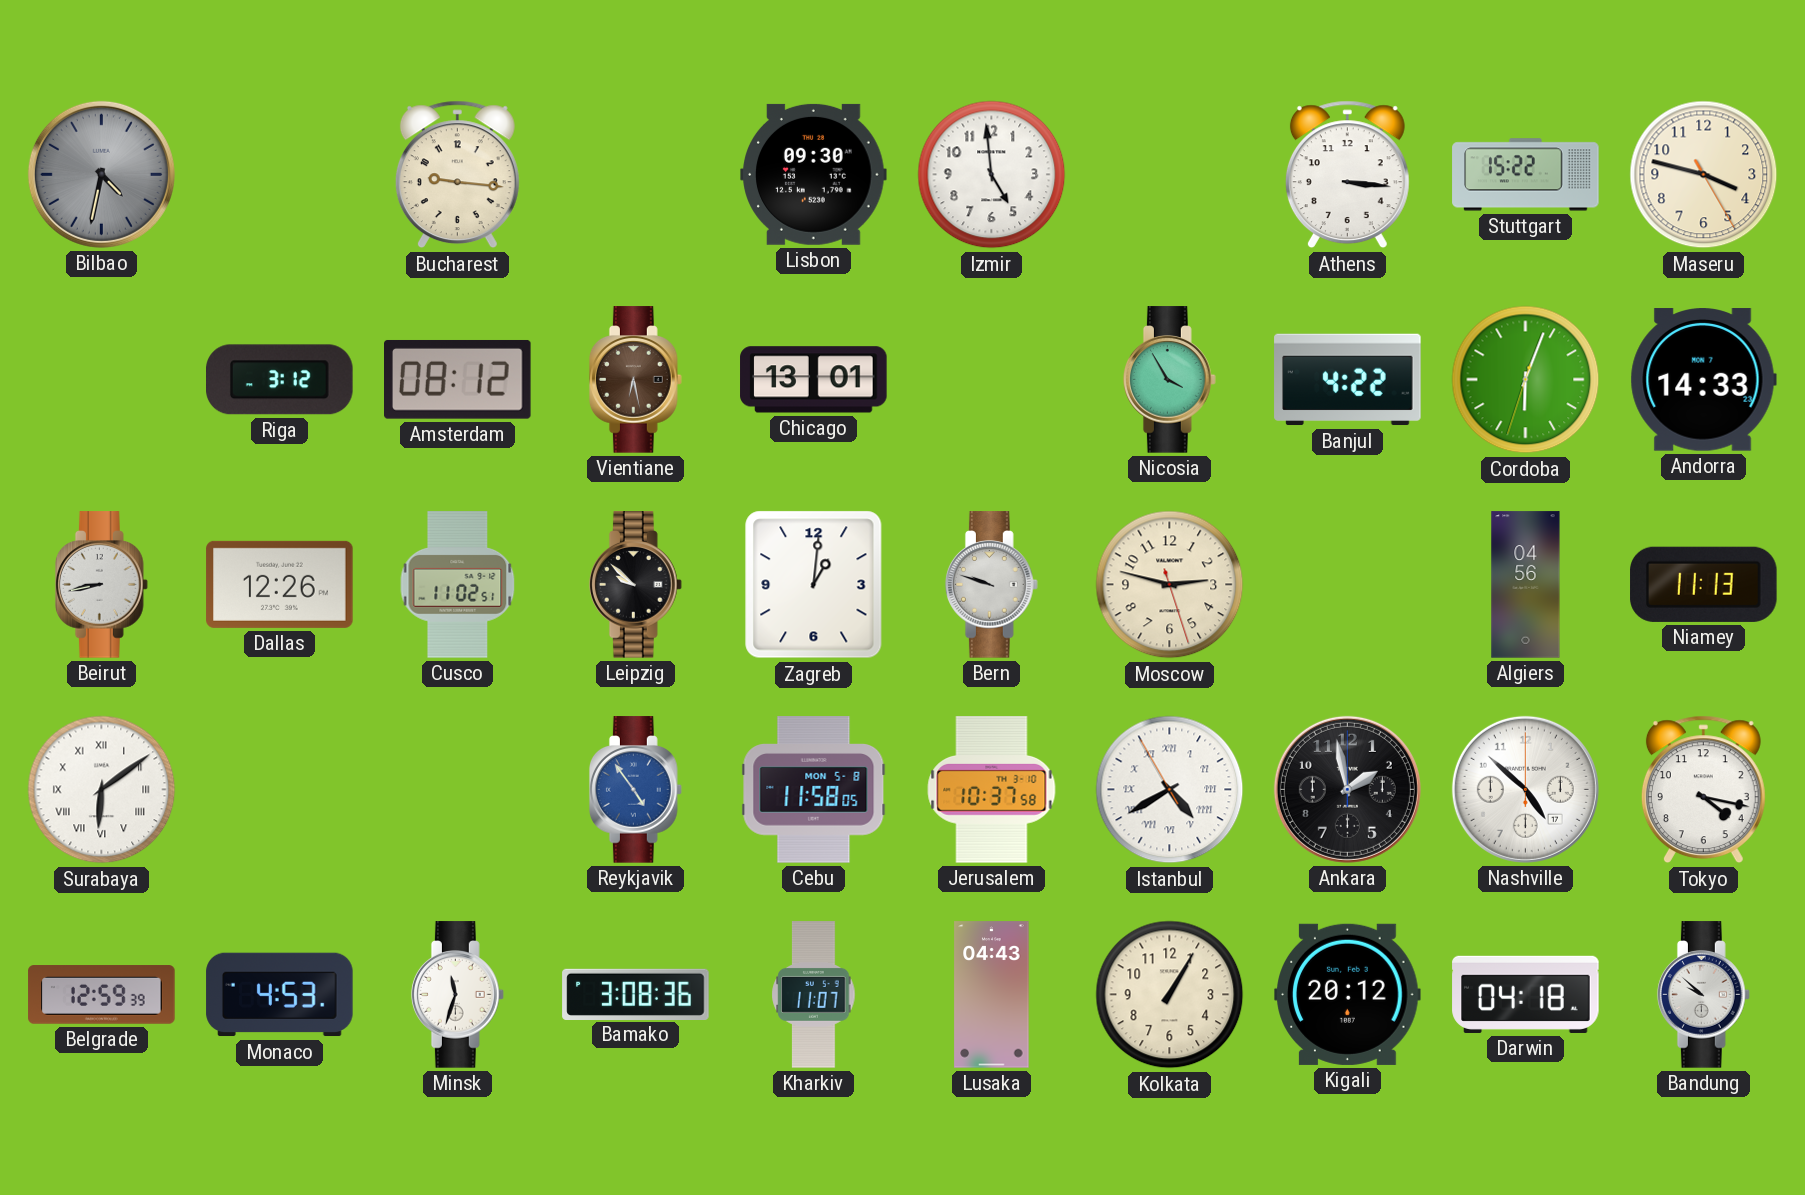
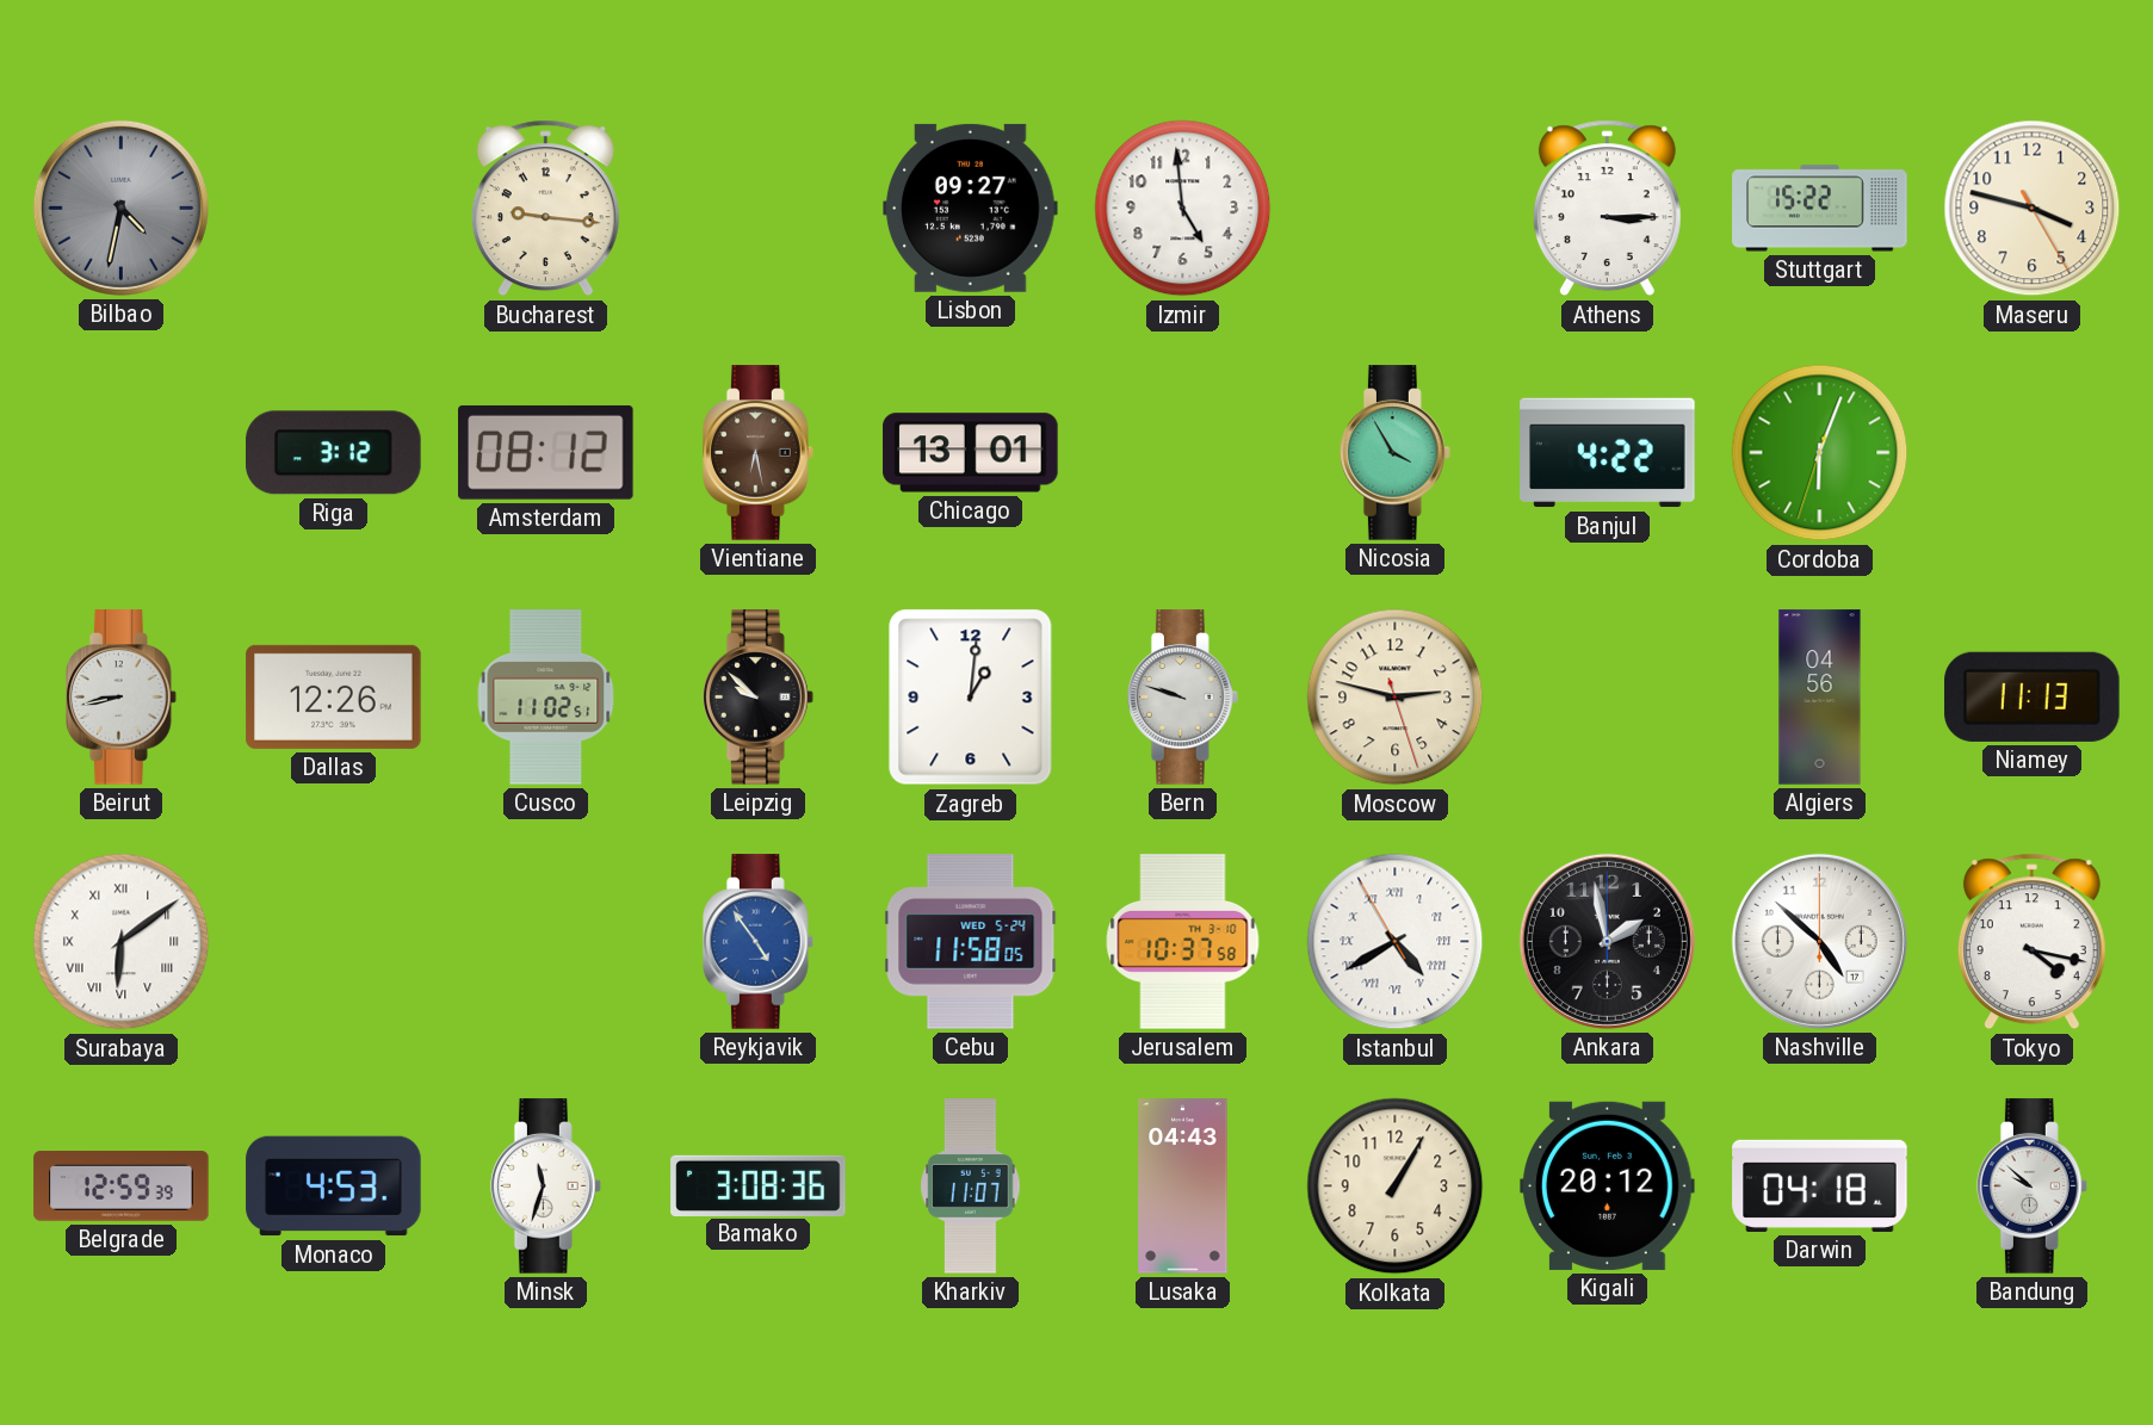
Lisbon: 09:30 -> 09:27
Athens: 3:16 -> 3:15
Andorra: 14:33 -> none
Cebu date: MON 5-8 -> WED 5-24
